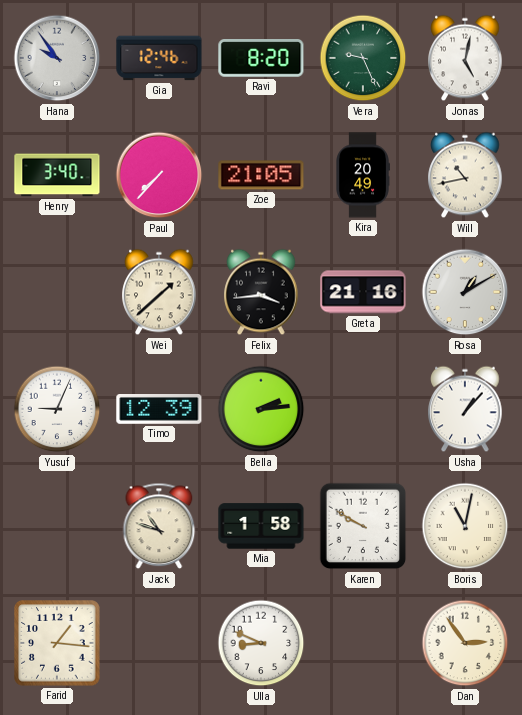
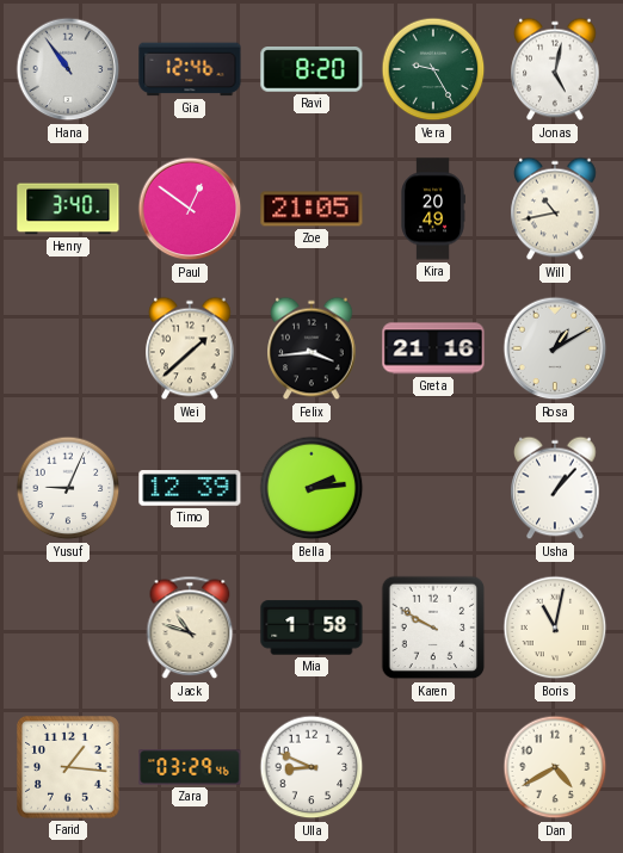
Hana: 9:54 -> 10:54
Vera: 9:26 -> 9:25
Paul: 7:37 -> 12:51
Zara: none -> 03:29
Dan: 2:54 -> 4:40
